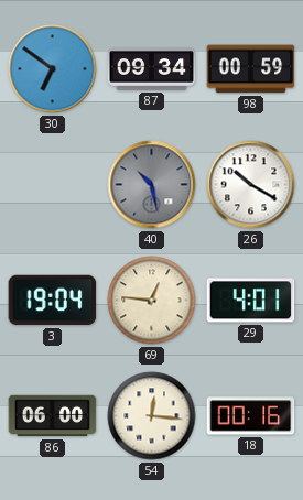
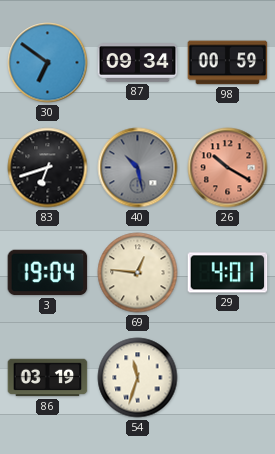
83: none -> 6:42
26 dial: white -> salmon
86: 06:00 -> 03:19
54: 12:16 -> 11:33
18: 00:16 -> none
